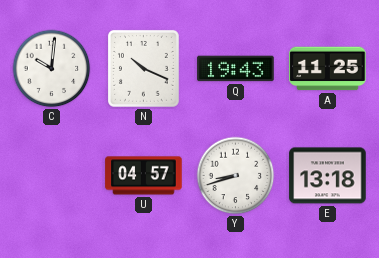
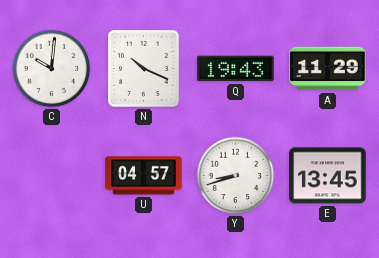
A: 11:25 -> 11:29
E: 13:18 -> 13:45
